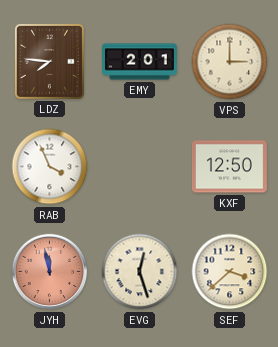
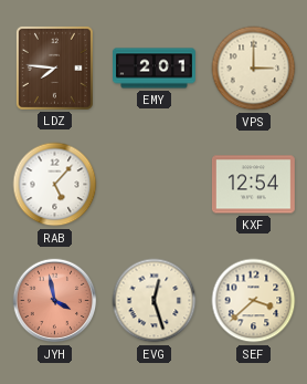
RAB: 3:56 -> 5:07
KXF: 12:50 -> 12:54
JYH: 11:58 -> 3:58
